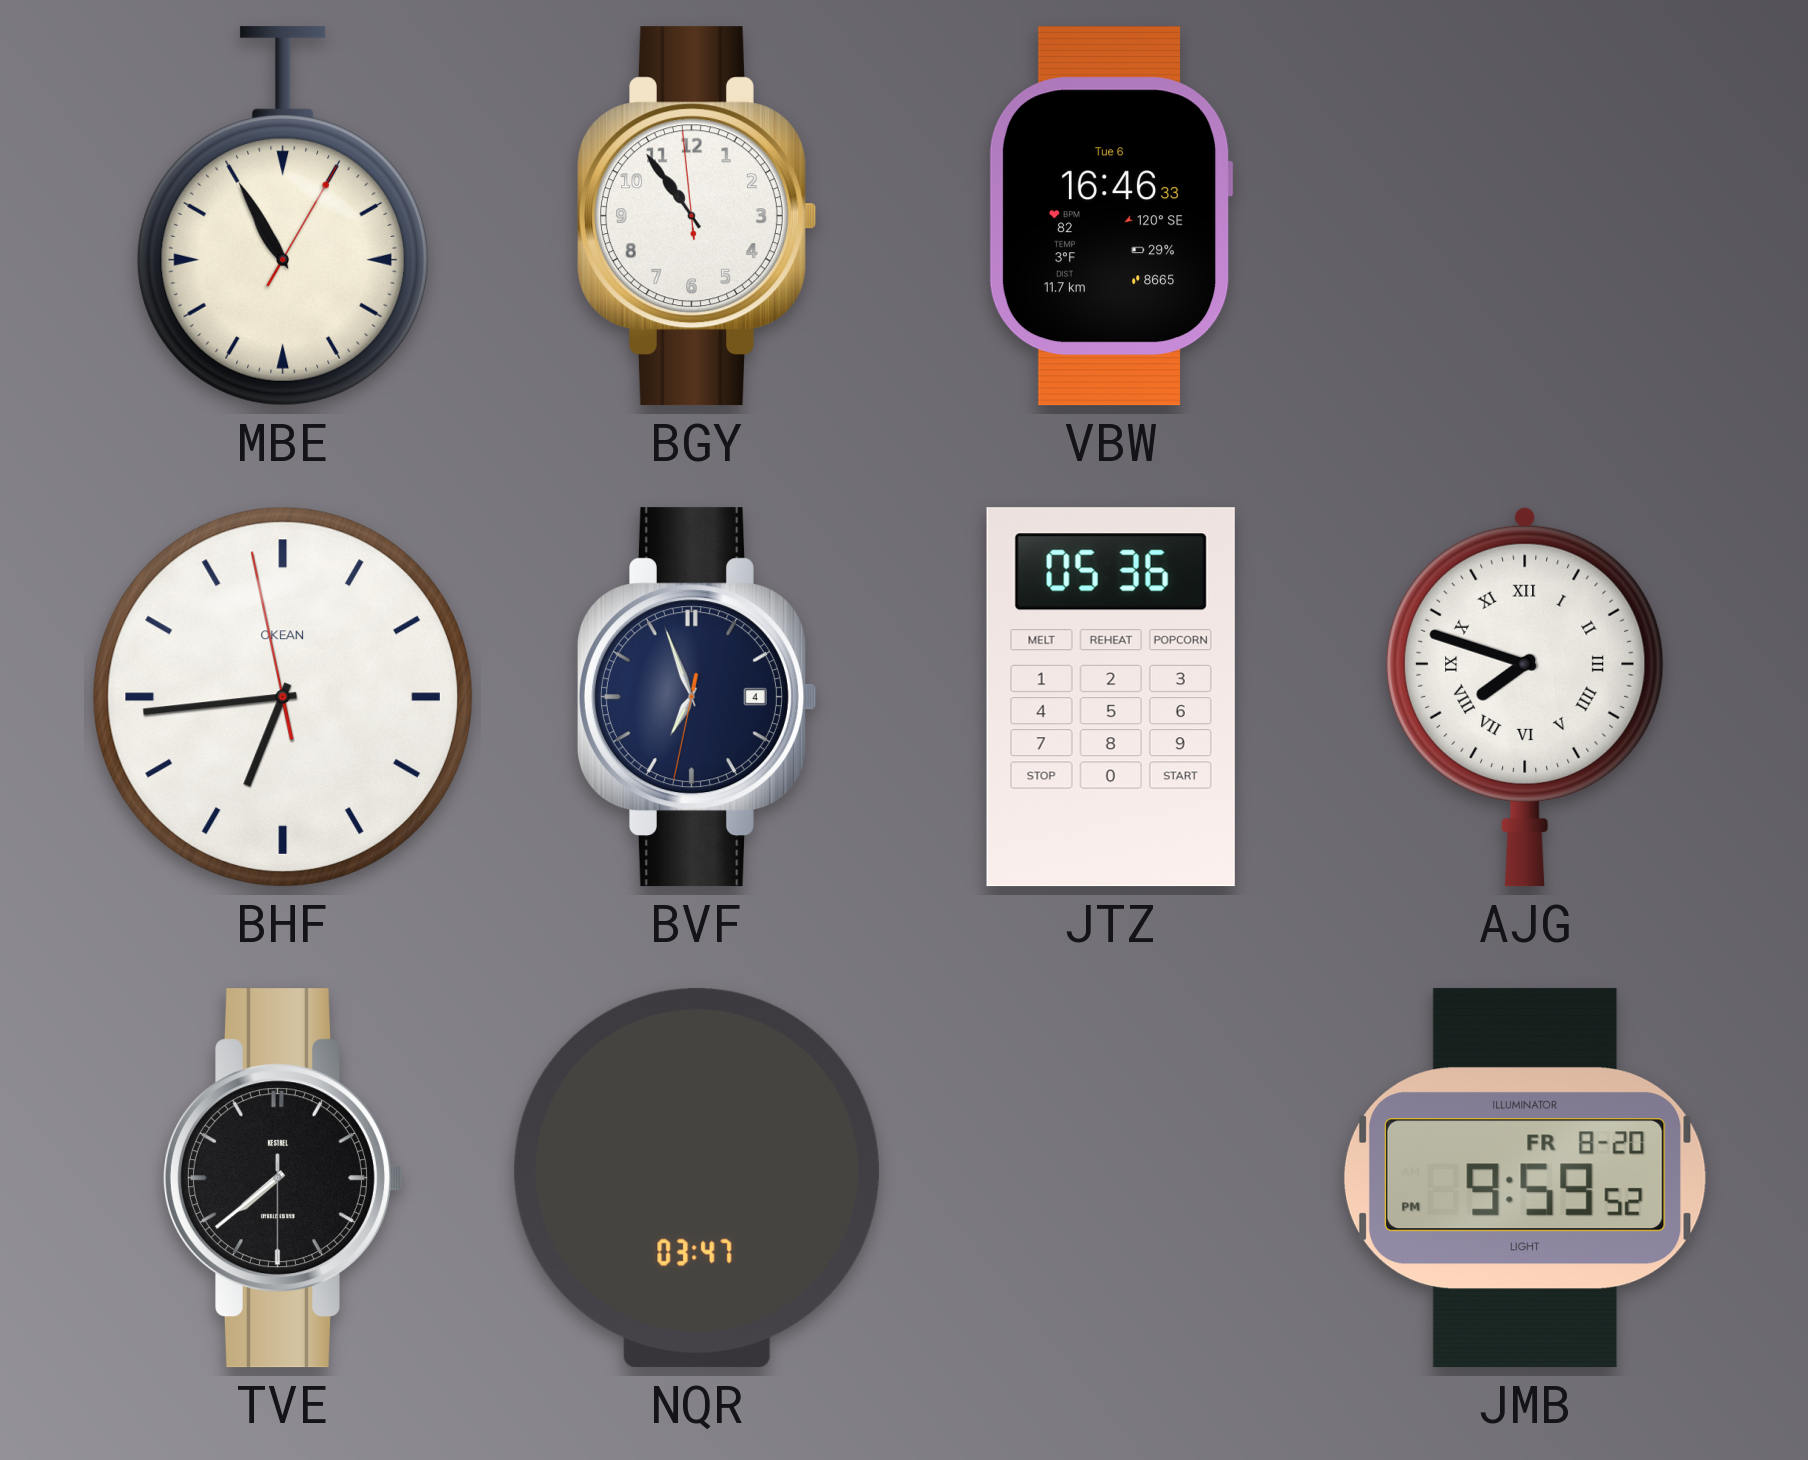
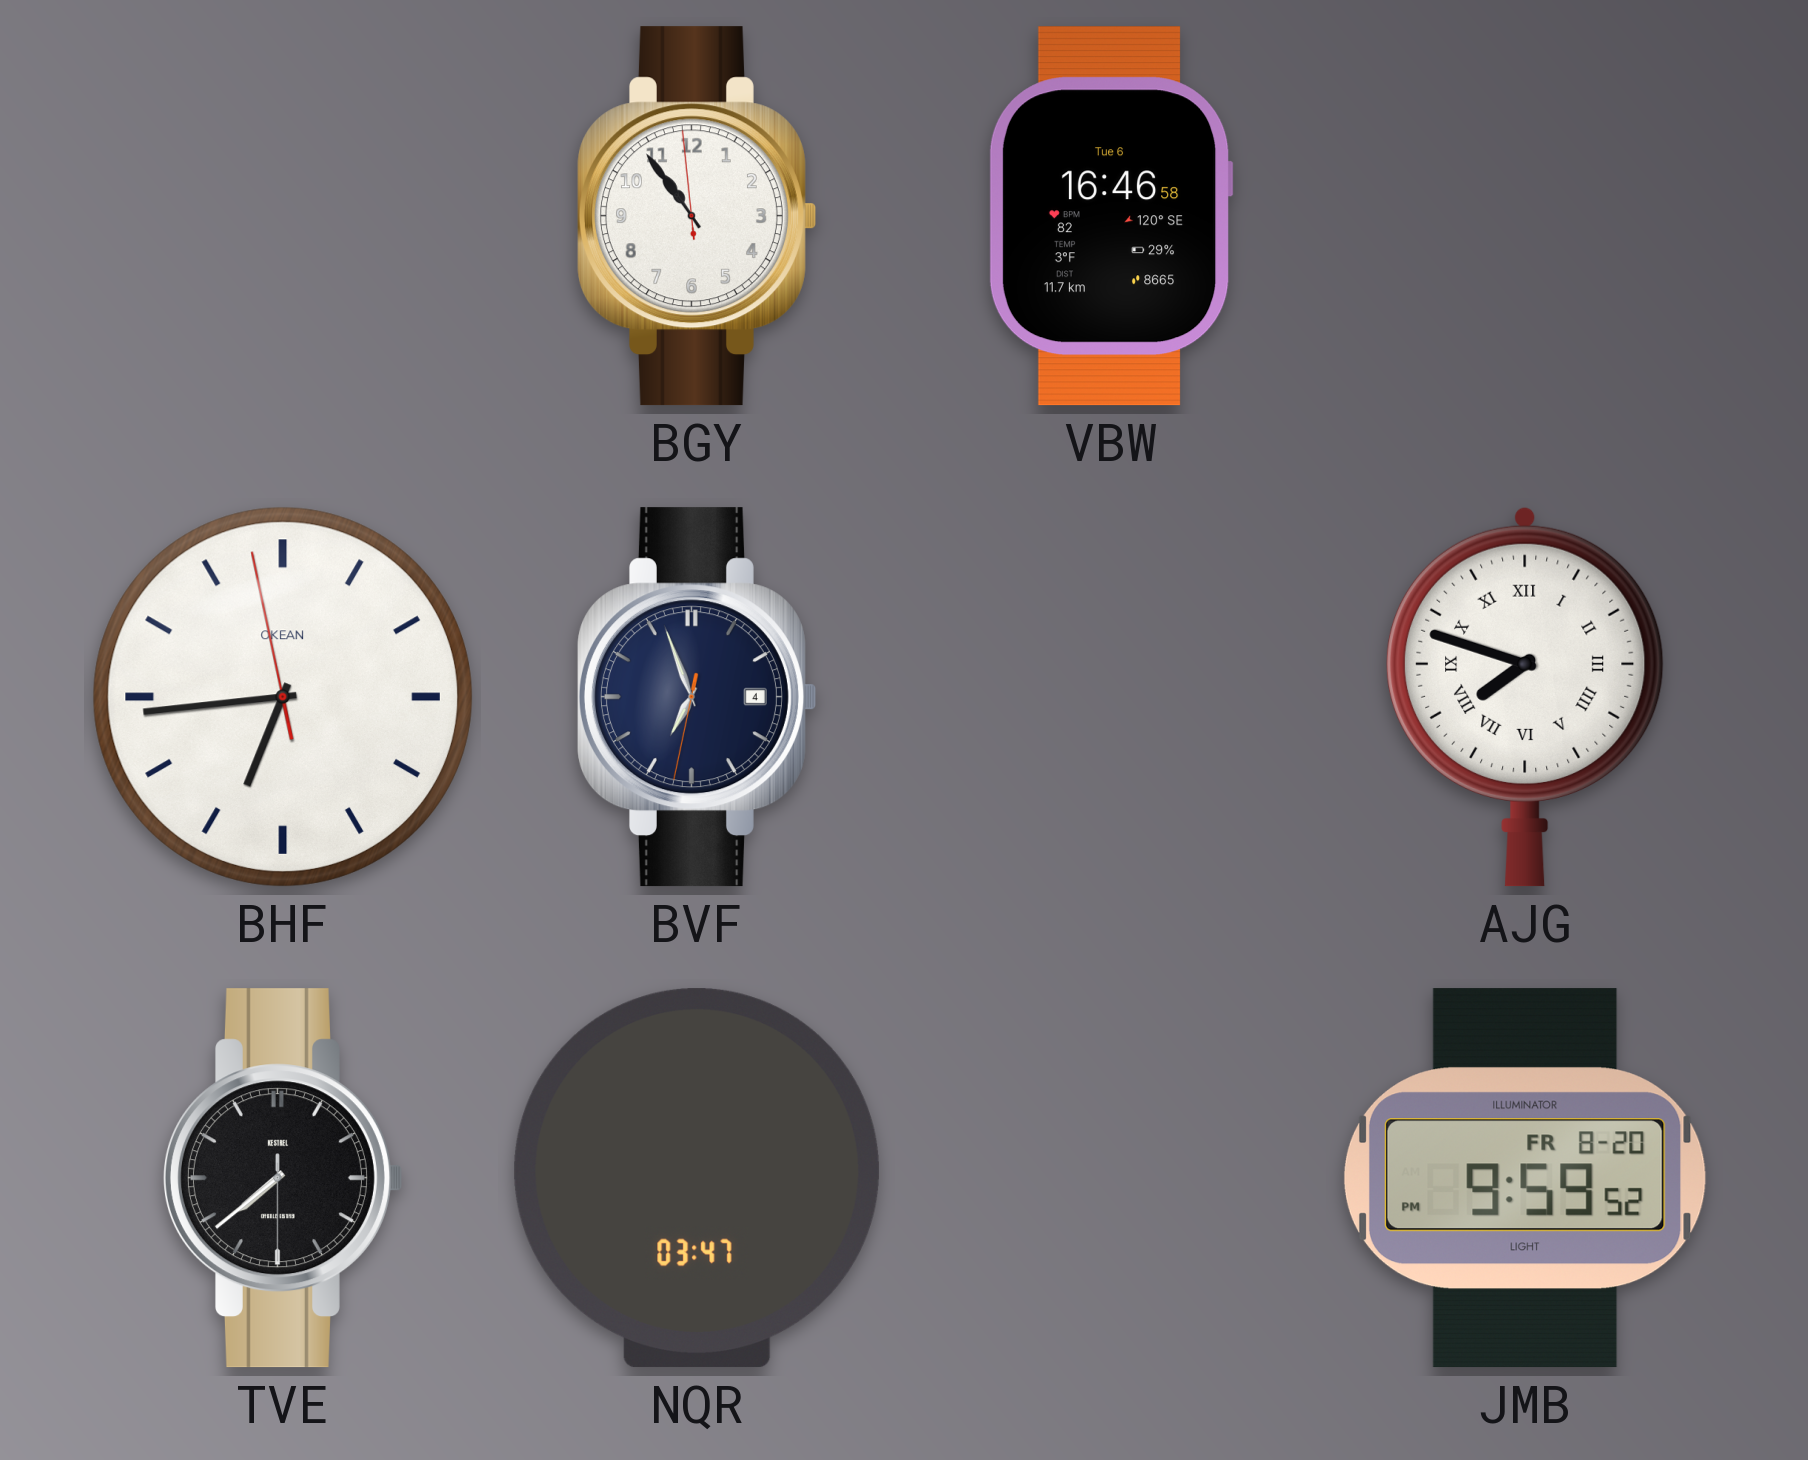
MBE: 10:55 -> none
VBW: 16:46:33 -> 16:46:58
JTZ: 05:36 -> none
